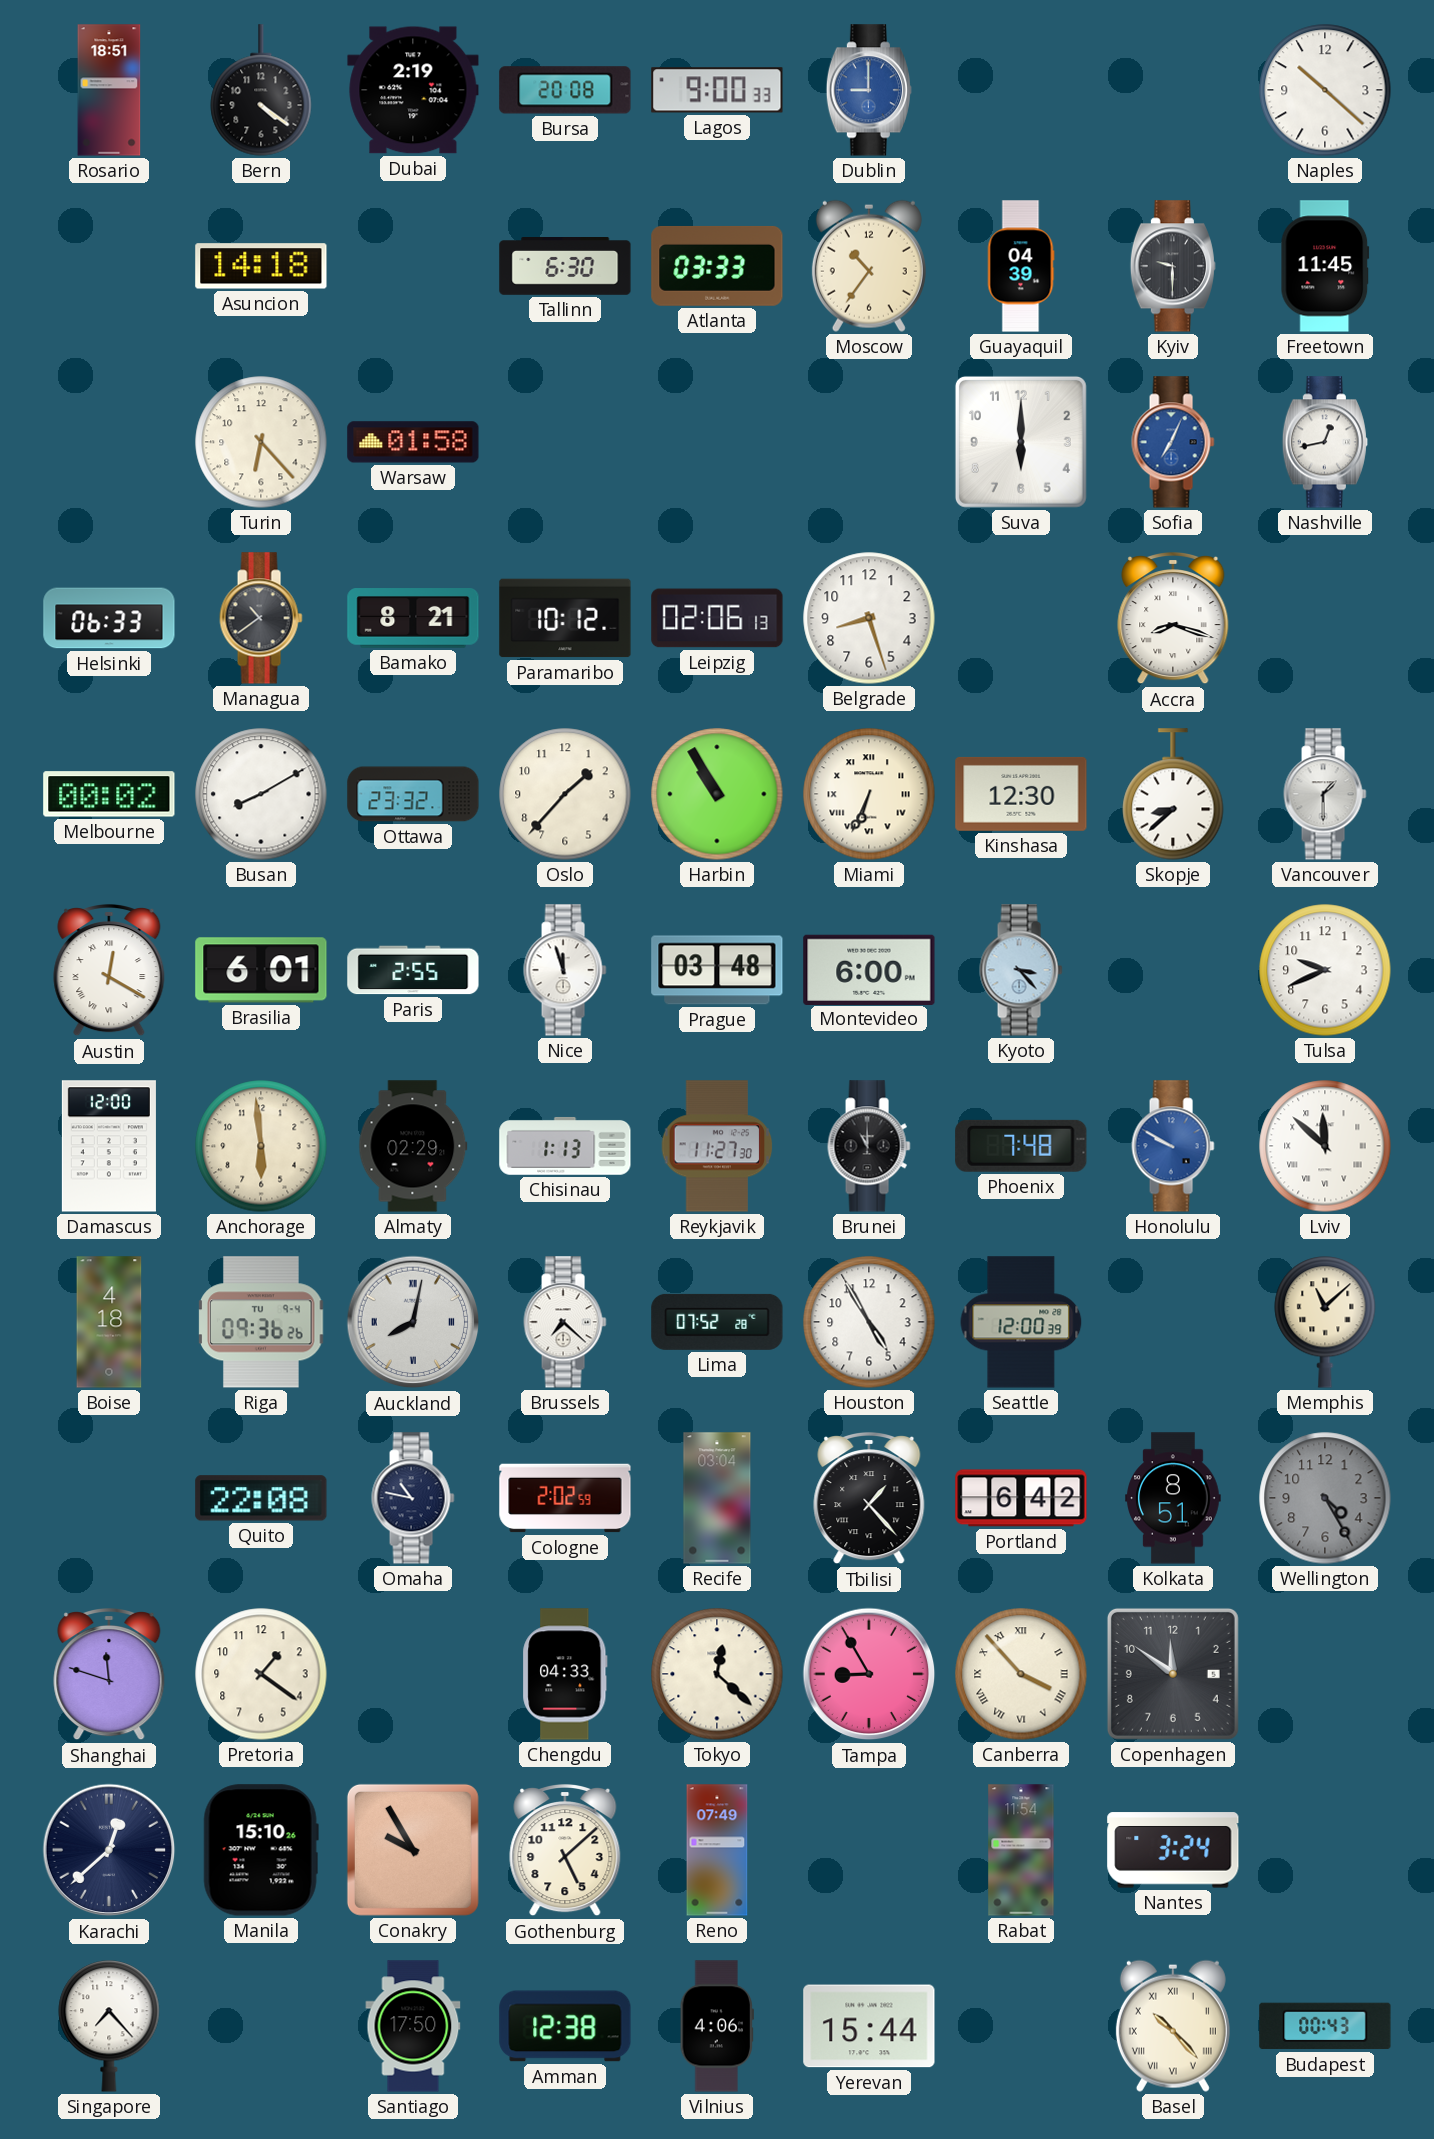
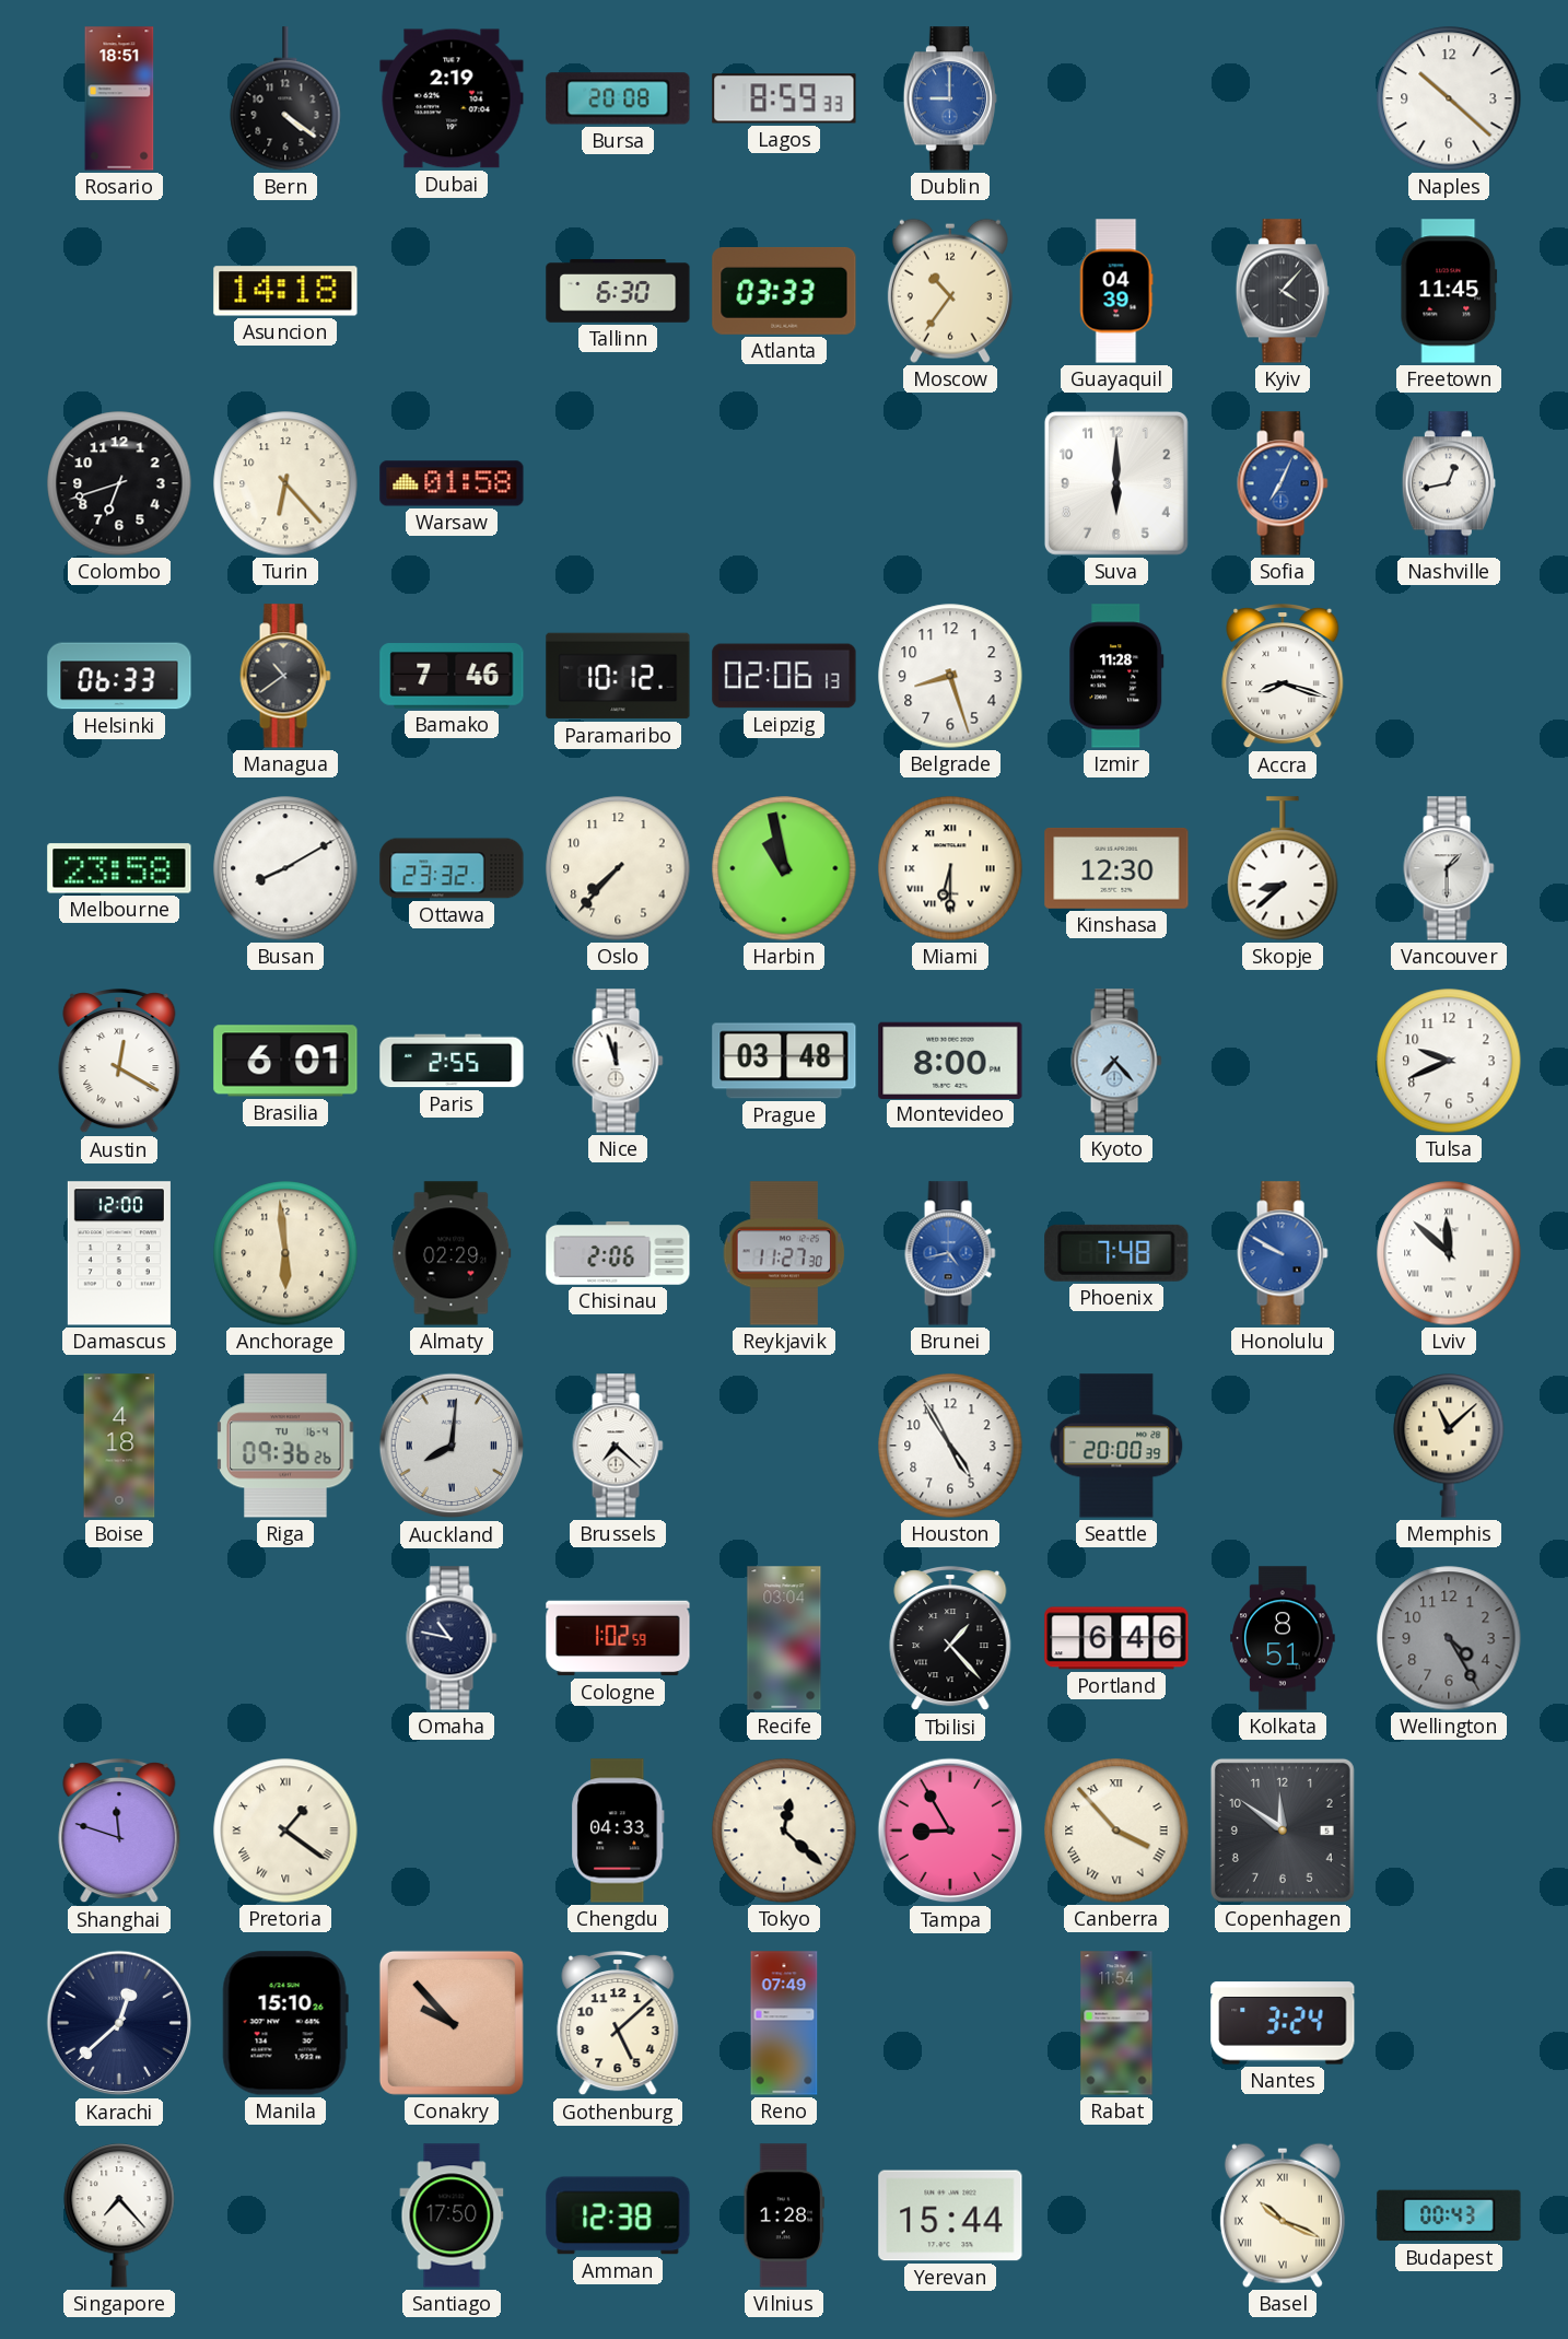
Lagos: 9:00 -> 8:59
Kyiv: 9:30 -> 4:07
Colombo: none -> 6:42
Bamako: 8:21 -> 7:46
Izmir: none -> 11:28
Melbourne: 00:02 -> 23:58
Oslo: 1:37 -> 7:37
Harbin: 10:55 -> 10:58
Miami: 6:34 -> 6:30
Montevideo: 6:00 -> 8:00
Kyoto: 3:23 -> 7:23
Chisinau: 1:13 -> 2:06
Brunei: 11:00 -> 4:43
Brunei dial: black -> blue
Riga date: TU 9-4 -> TU 16-4
Auckland: 8:02 -> 8:01
Lima: 07:52 -> none
Seattle: 12:00 -> 20:00
Quito: 22:08 -> none
Cologne: 2:02 -> 1:02
Portland: 6:42 -> 6:46
Pretoria numerals: Arabic -> Roman
Conakry: 9:55 -> 9:53
Vilnius: 4:06 -> 1:28
Basel: 10:23 -> 10:19
